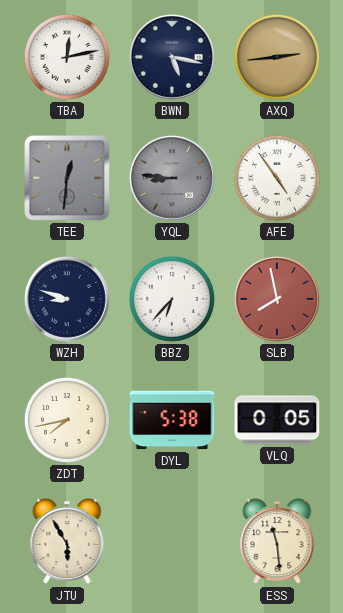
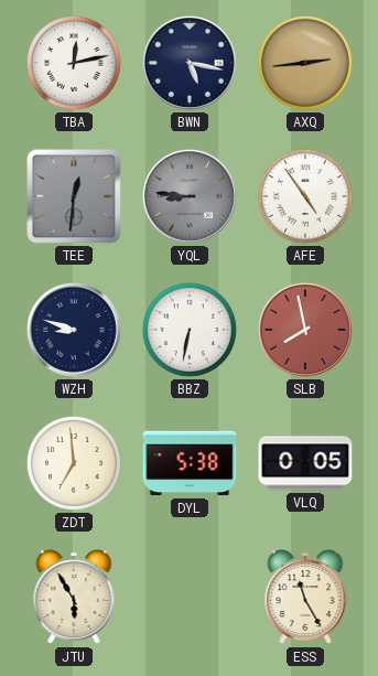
BBZ: 6:37 -> 6:32
ZDT: 7:43 -> 6:59
ESS: 11:29 -> 11:25
